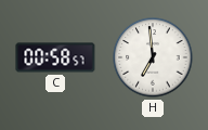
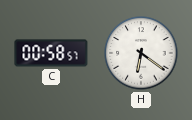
H: 6:59 -> 6:21
